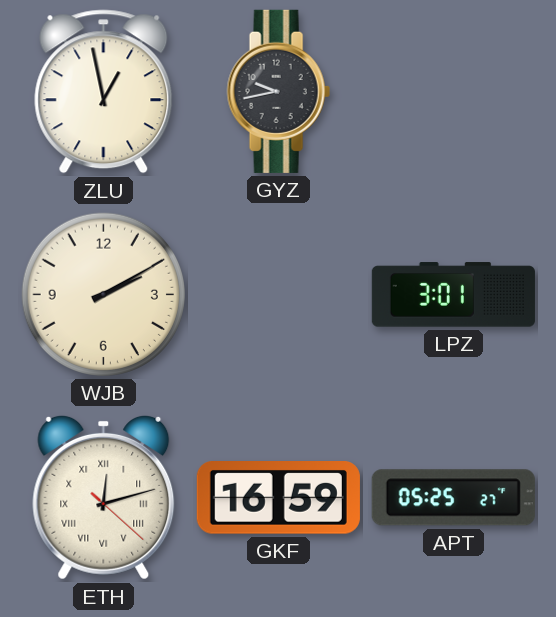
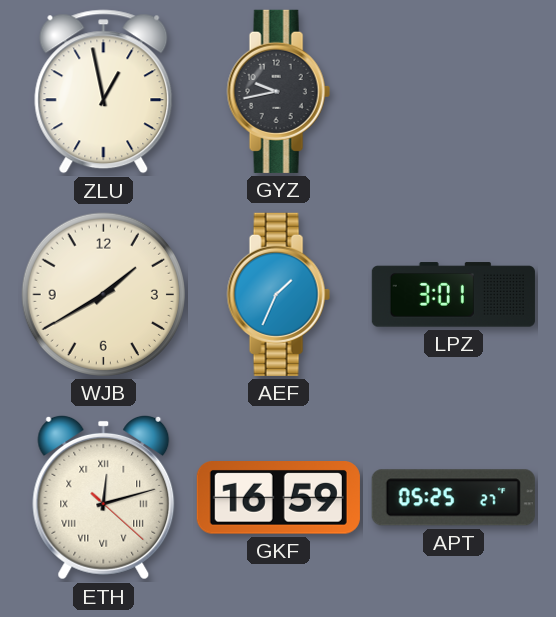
WJB: 2:10 -> 1:40
AEF: none -> 1:34
